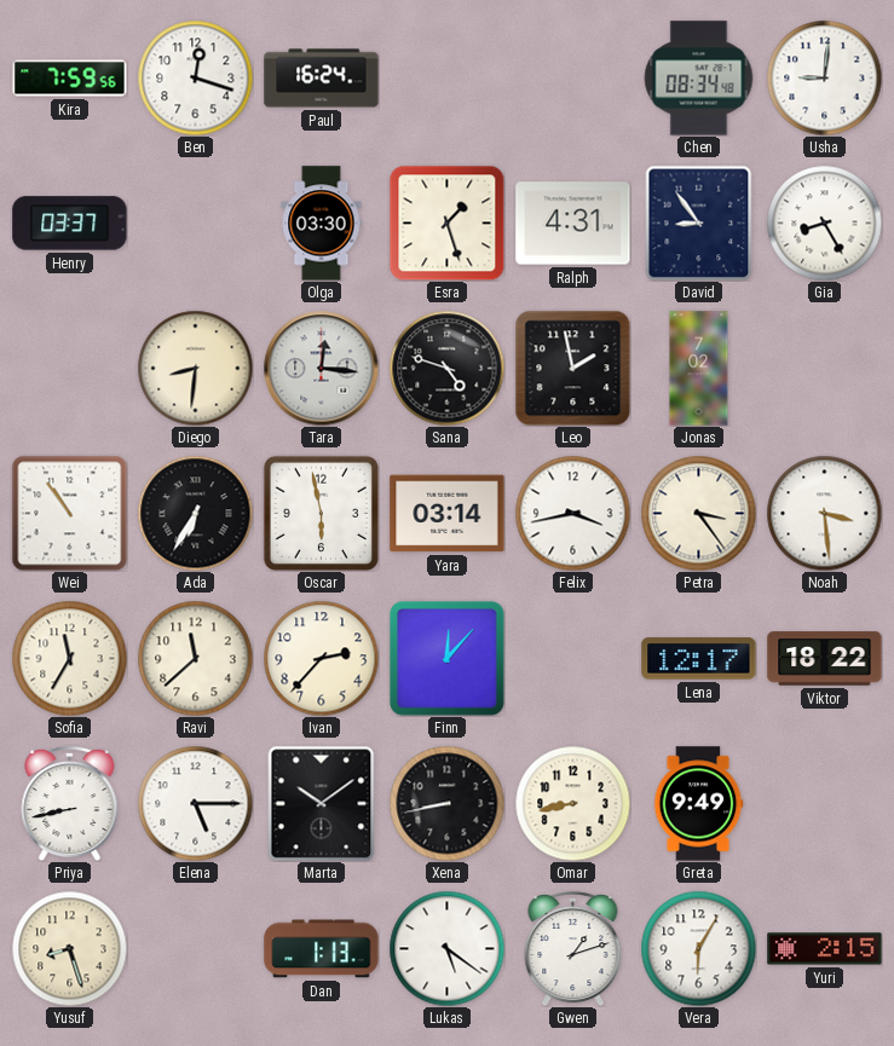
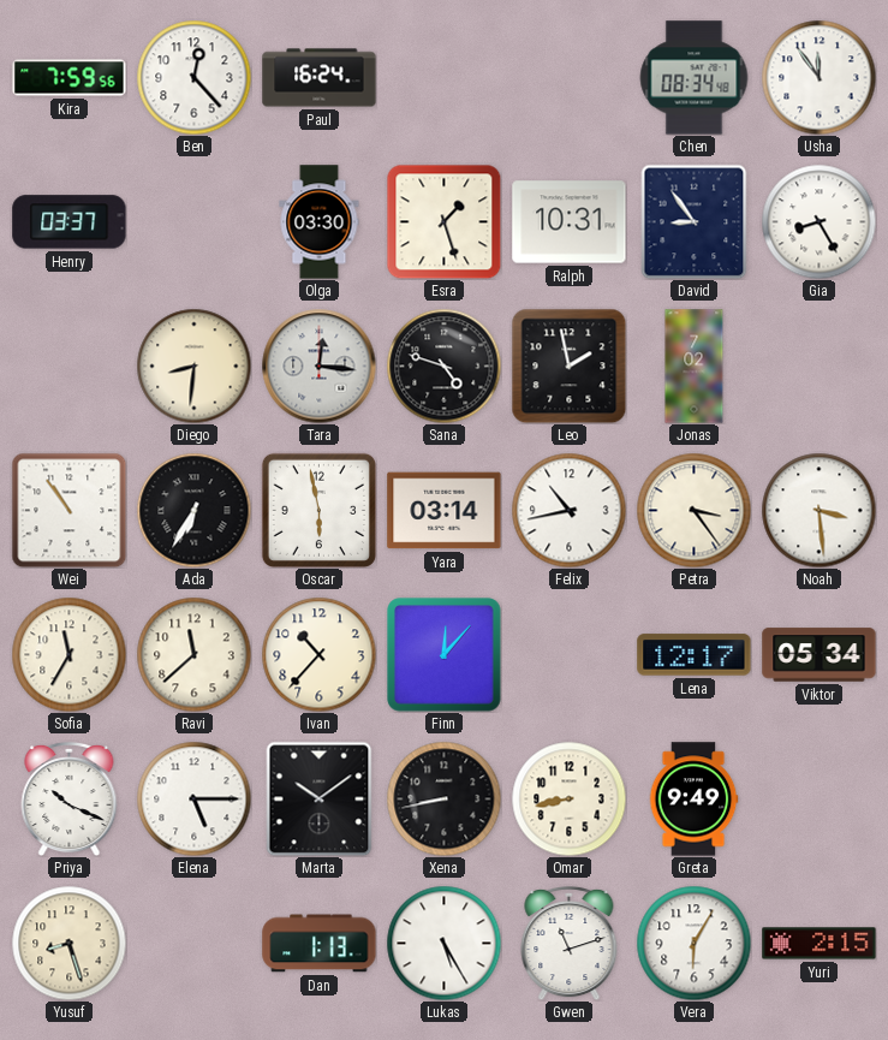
Ben: 12:18 -> 12:23
Usha: 9:01 -> 11:54
Ralph: 4:31 -> 10:31
Felix: 3:43 -> 10:43
Ivan: 2:37 -> 10:37
Viktor: 18:22 -> 05:34
Priya: 8:43 -> 10:19
Lukas: 5:21 -> 5:25
Gwen: 1:12 -> 11:12
